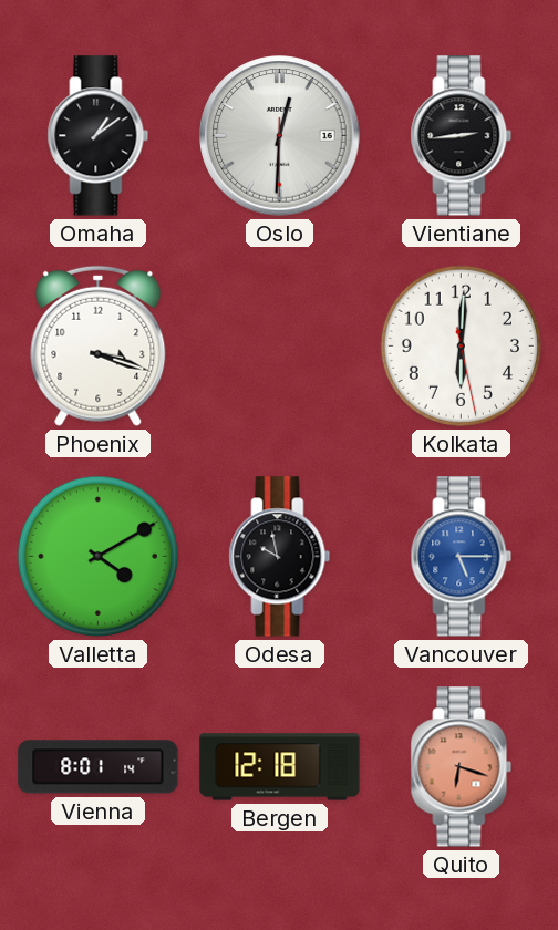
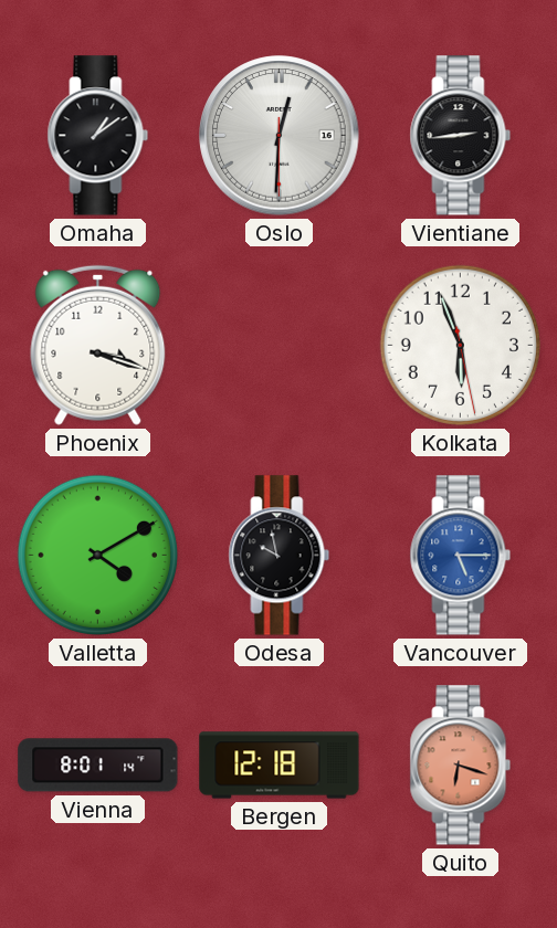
Kolkata: 6:00 -> 5:56
